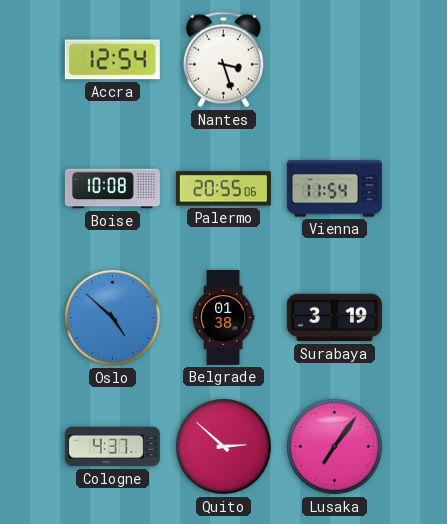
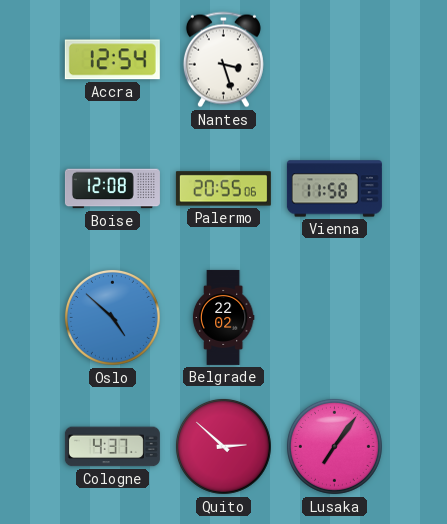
Boise: 10:08 -> 12:08
Vienna: 11:54 -> 11:58
Belgrade: 01:38 -> 22:02
Surabaya: 3:19 -> none
